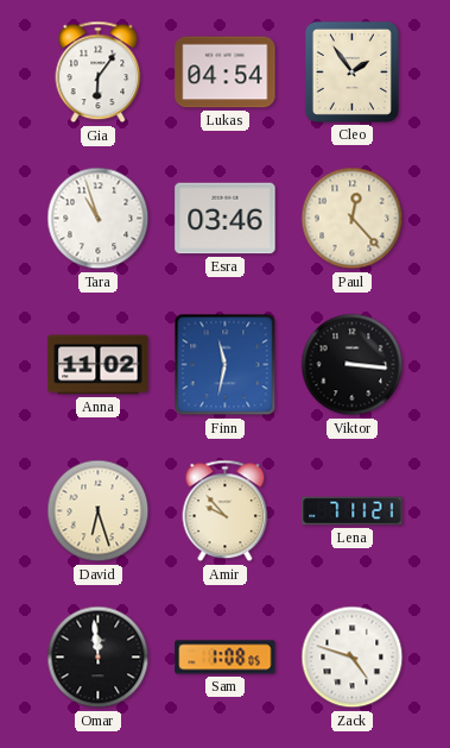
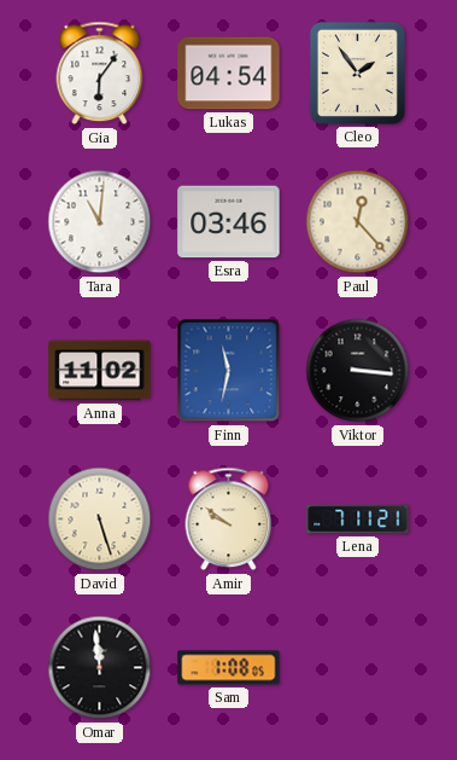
Tara: 10:57 -> 11:01
David: 6:27 -> 5:27
Amir: 9:53 -> 9:51
Zack: 4:48 -> none
